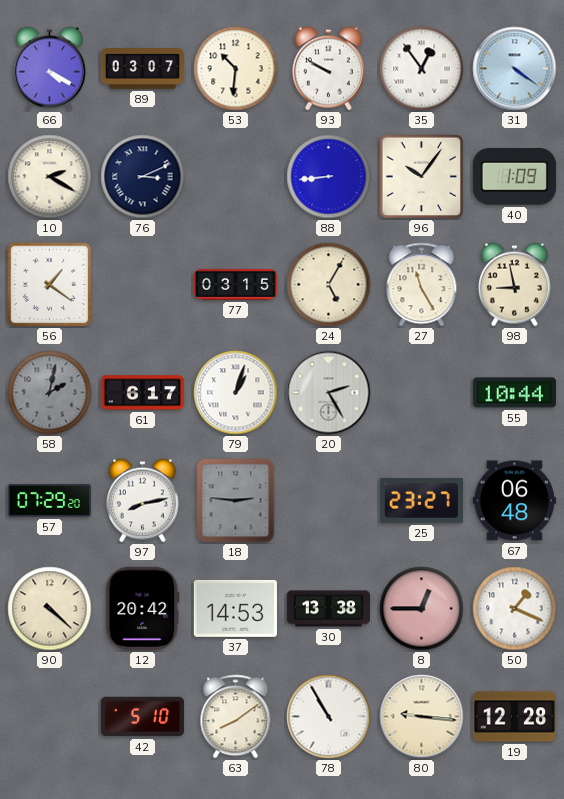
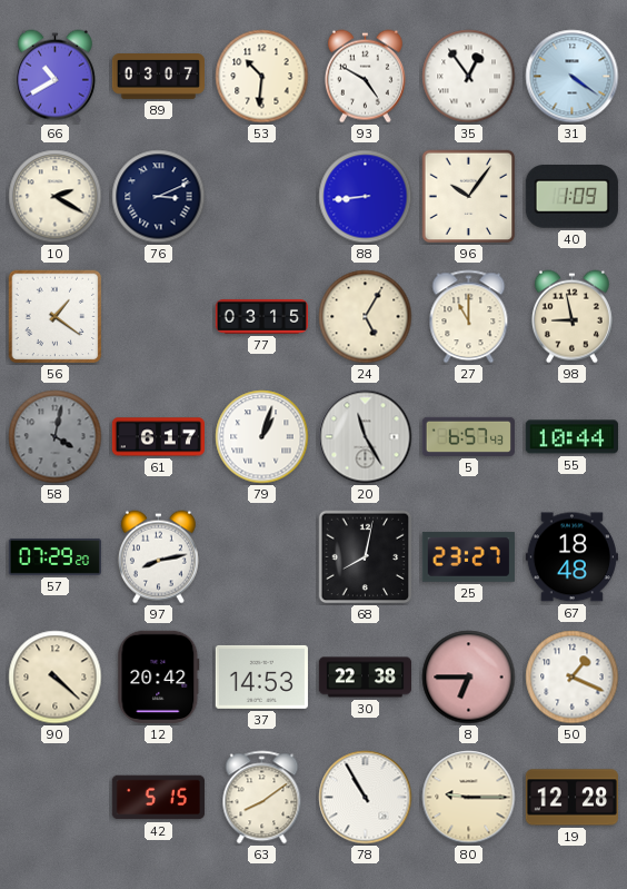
66: 4:20 -> 10:40
93: 9:50 -> 4:50
27: 11:25 -> 11:00
58: 2:02 -> 4:02
20: 2:25 -> 11:25
5: none -> 6:57
18: 2:46 -> none
68: none -> 8:02
67: 06:48 -> 18:48
30: 13:38 -> 22:38
8: 12:45 -> 6:45
42: 5:10 -> 5:15
80: 9:16 -> 9:15
